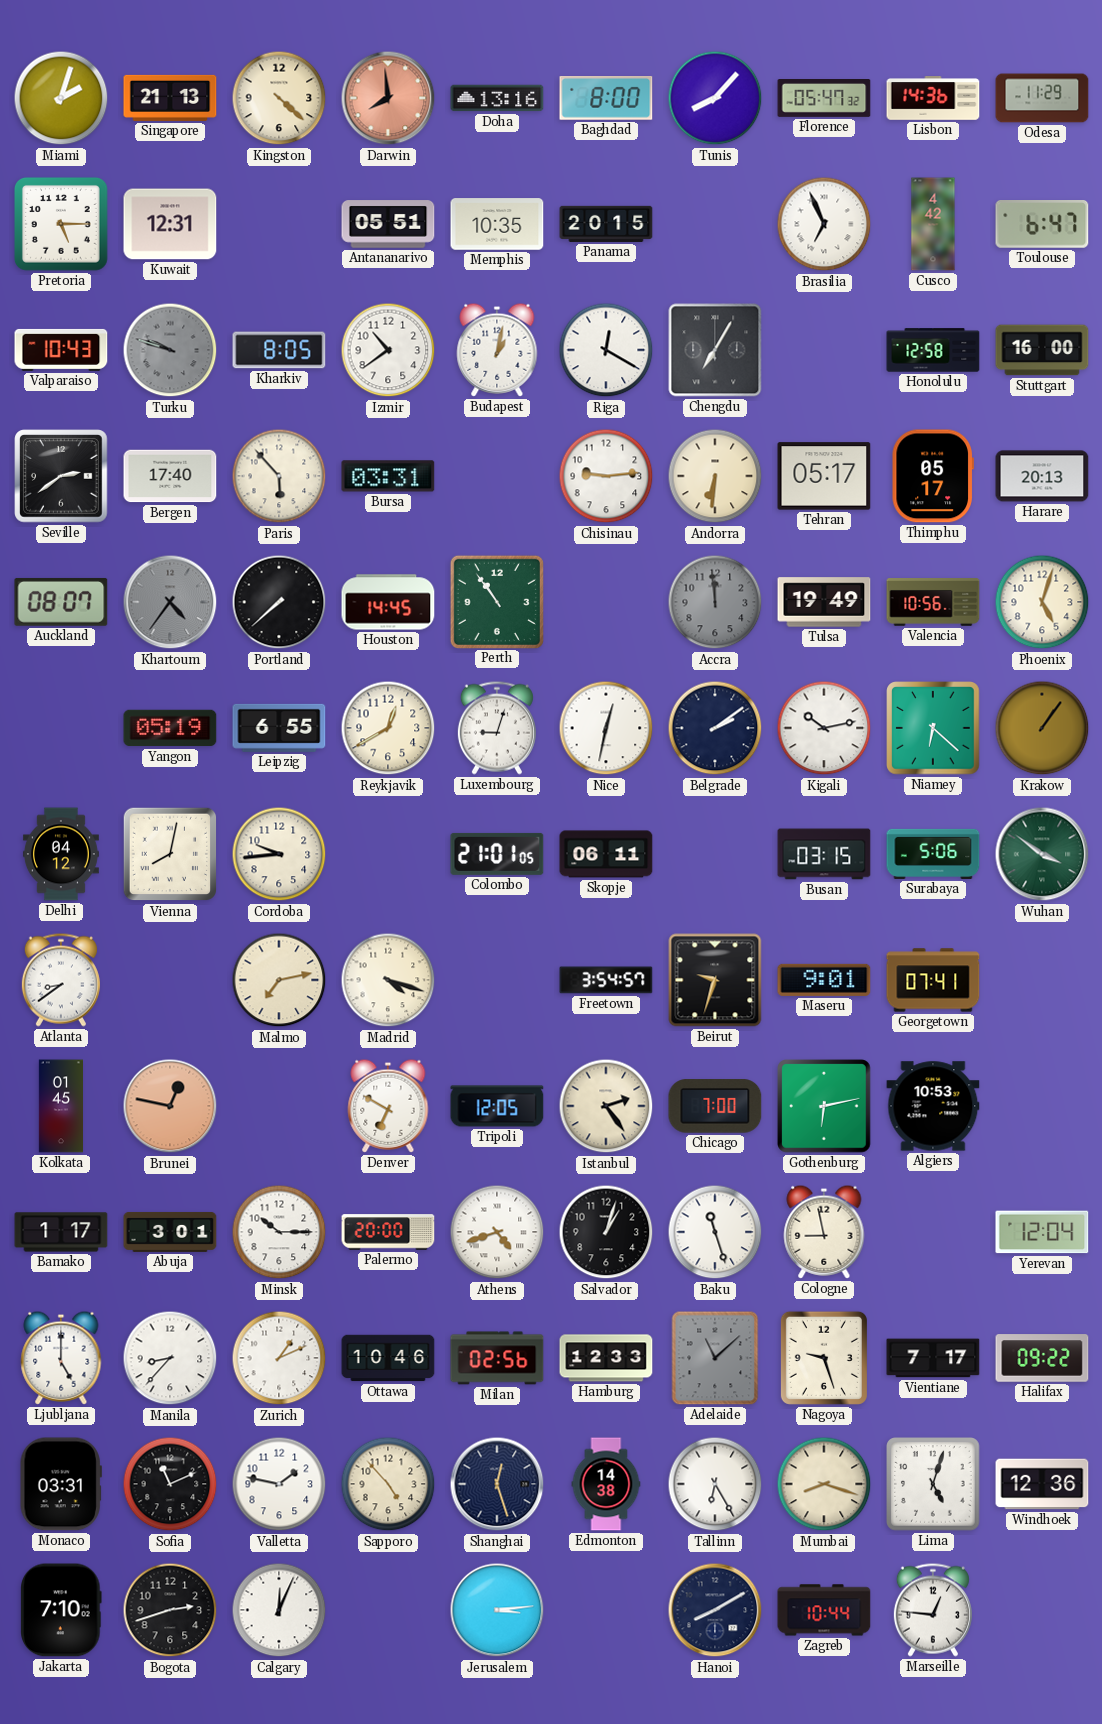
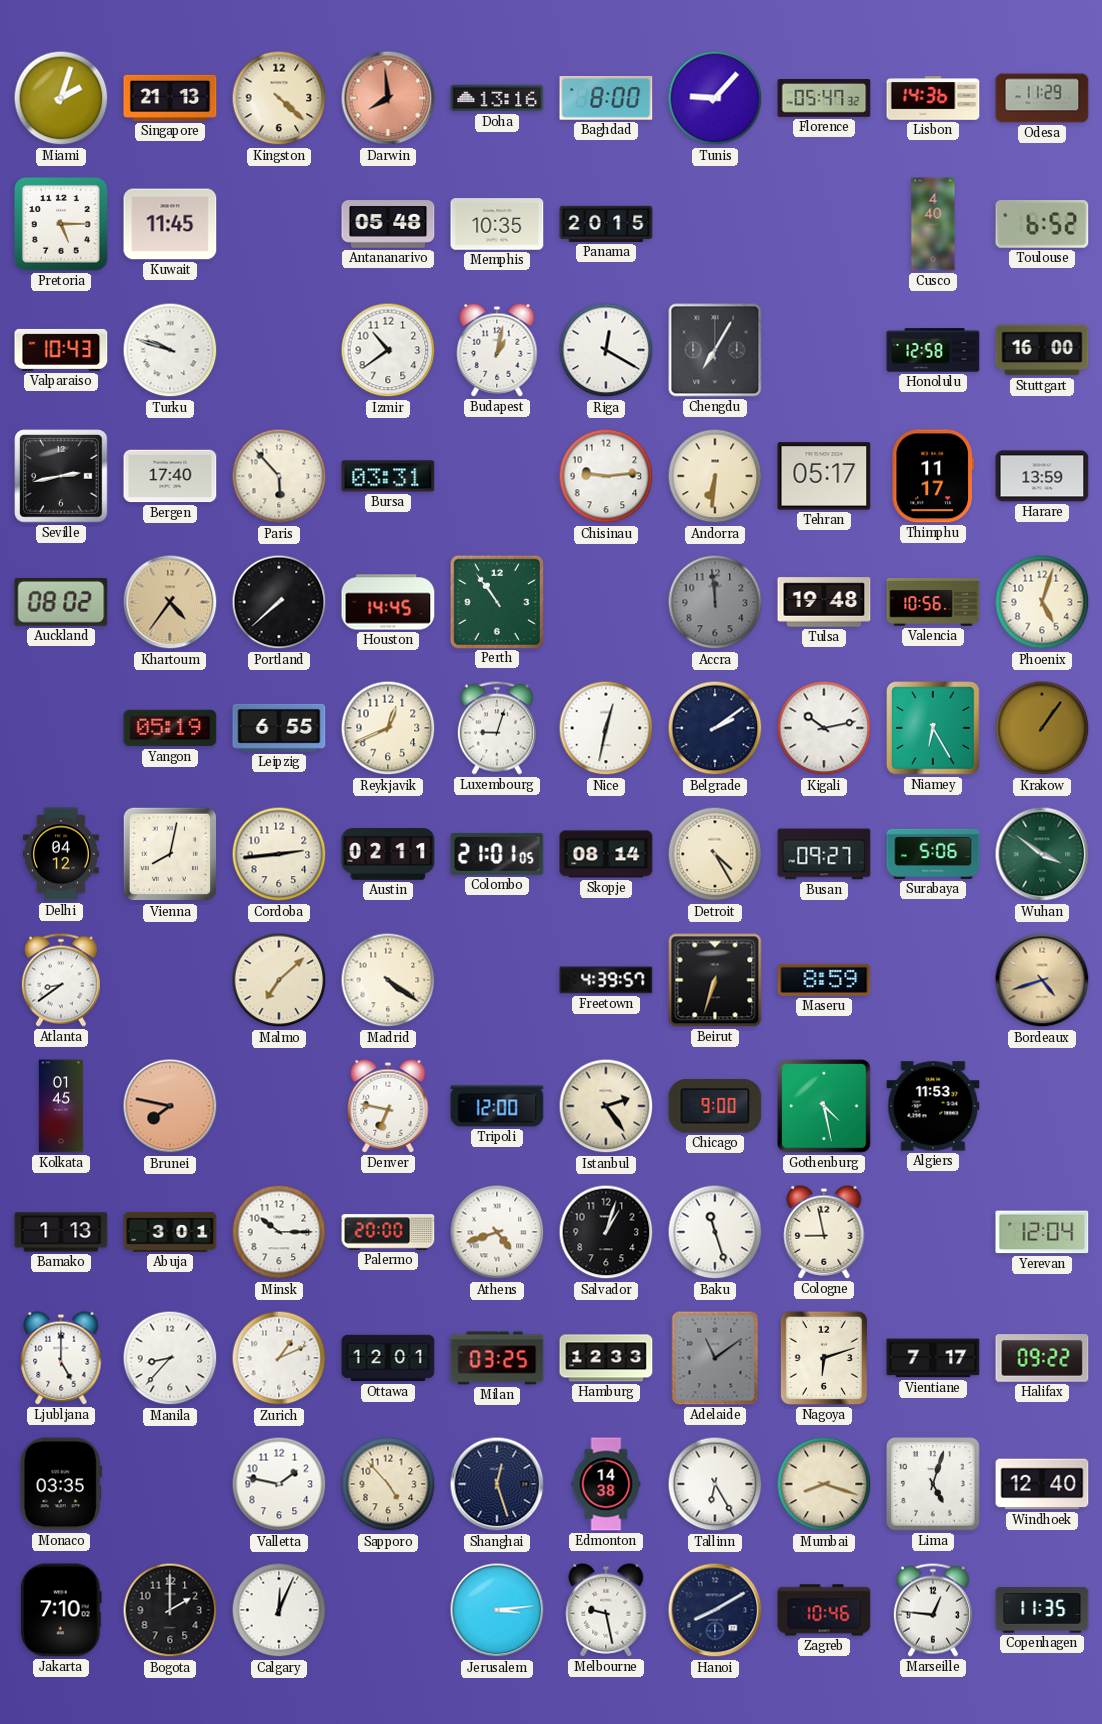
Tunis: 8:07 -> 9:07
Kuwait: 12:31 -> 11:45
Antananarivo: 05:51 -> 05:48
Brasilia: 6:56 -> none
Cusco: 4:42 -> 4:40
Toulouse: 6:47 -> 6:52
Turku dial: grey -> white
Kharkiv: 8:05 -> none
Seville: 2:39 -> 2:43
Thimphu: 05:17 -> 11:17
Harare: 20:13 -> 13:59
Auckland: 08:07 -> 08:02
Khartoum dial: grey -> champagne
Tulsa: 19:49 -> 19:48
Reykjavik: 12:40 -> 12:41
Niamey: 6:22 -> 6:25
Cordoba: 9:44 -> 2:44
Austin: none -> 02:11
Skopje: 06:11 -> 08:14
Detroit: none -> 4:25
Busan: 03:15 -> 09:27
Malmo: 7:13 -> 7:08
Madrid: 4:18 -> 4:21
Freetown: 3:54 -> 4:39
Beirut: 9:33 -> 6:33
Maseru: 9:01 -> 8:59
Georgetown: 07:41 -> none
Bordeaux: none -> 4:42
Brunei: 12:47 -> 7:47
Denver: 6:50 -> 6:47
Tripoli: 12:05 -> 12:00
Chicago: 7:00 -> 9:00
Gothenburg: 6:13 -> 4:28
Algiers: 10:53 -> 11:53
Bamako: 1:17 -> 1:13
Ottawa: 10:46 -> 12:01
Milan: 02:56 -> 03:25
Adelaide: 11:08 -> 11:09
Nagoya: 9:27 -> 6:12
Monaco: 03:31 -> 03:35
Sofia: 11:11 -> none
Windhoek: 12:36 -> 12:40
Bogota: 2:42 -> 2:00
Melbourne: none -> 9:28
Zagreb: 10:44 -> 10:46
Copenhagen: none -> 11:35
